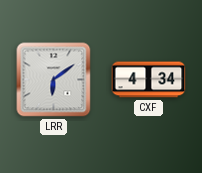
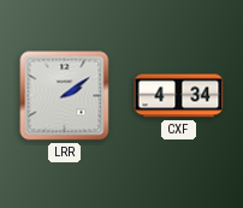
LRR: 6:09 -> 2:09
